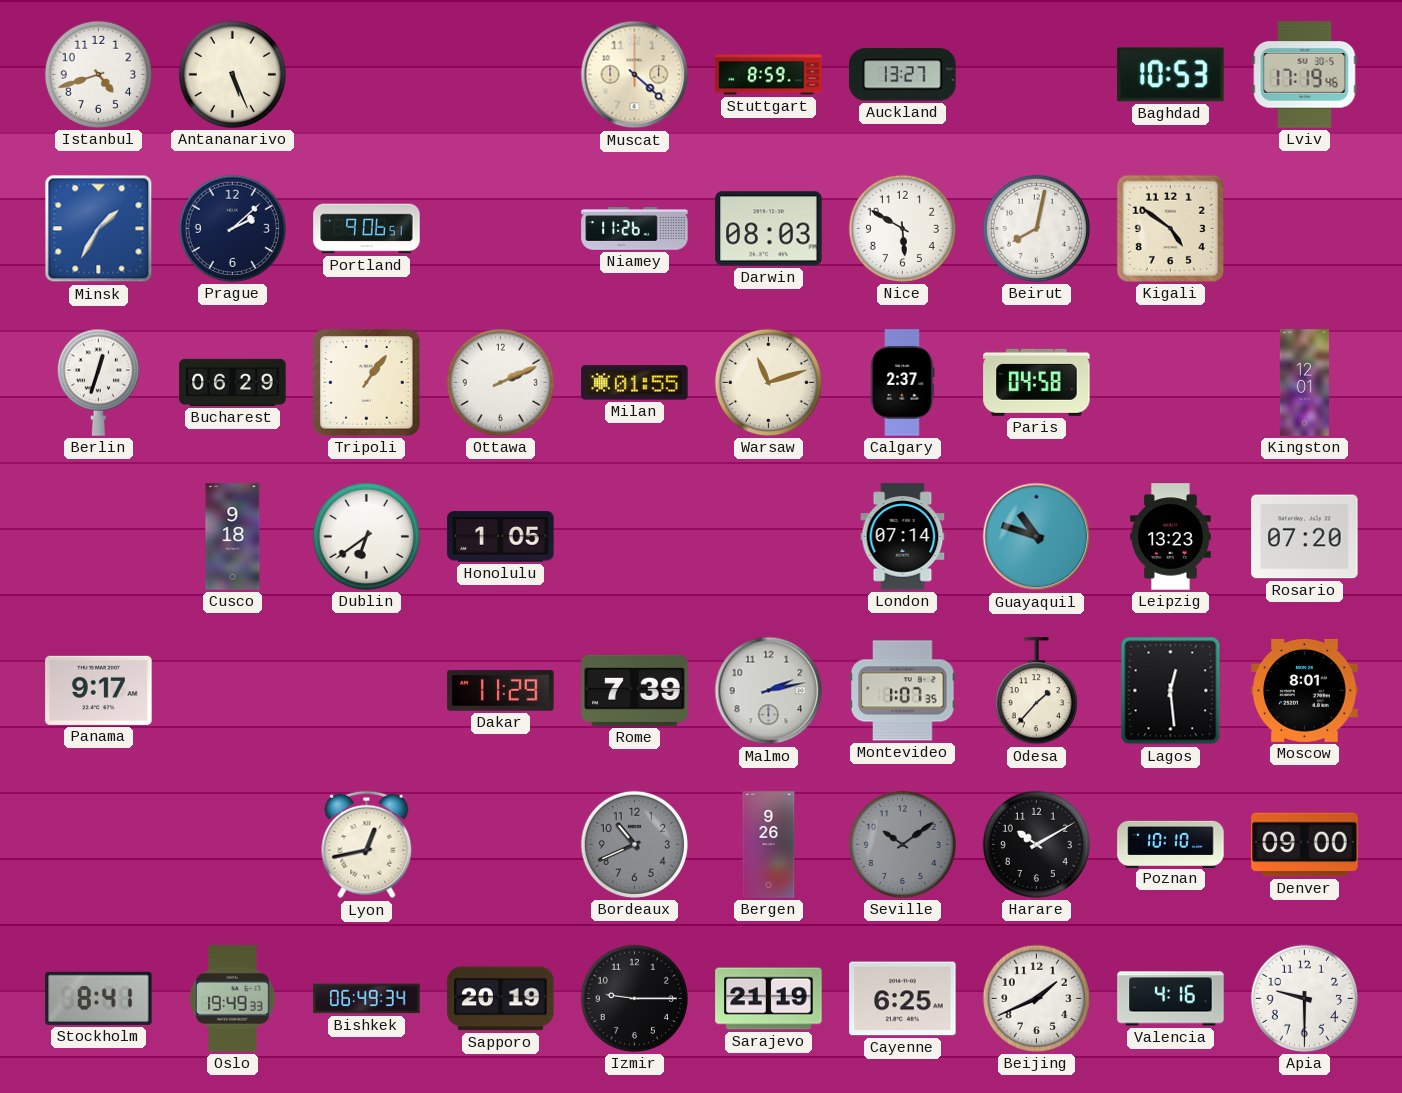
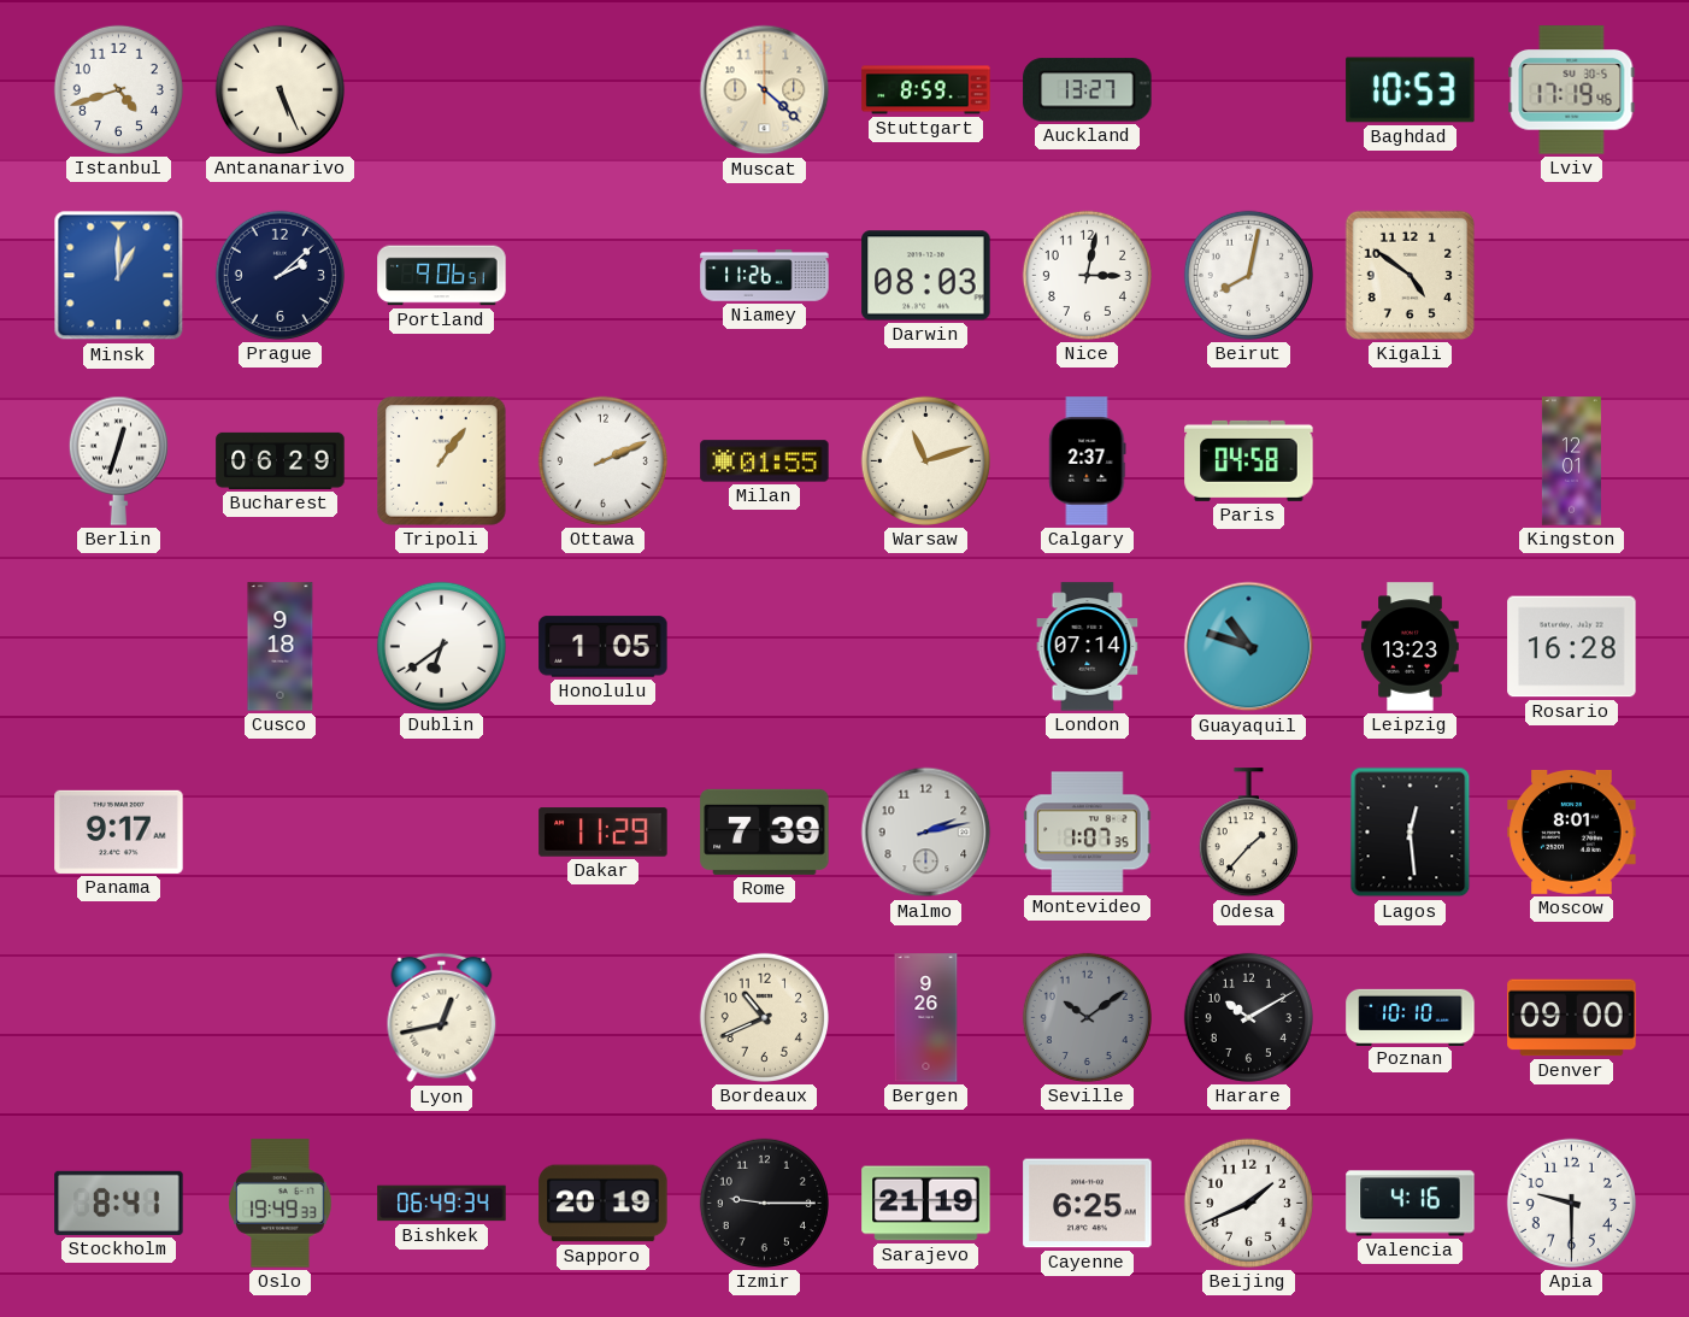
Minsk: 1:35 -> 1:00
Nice: 5:50 -> 3:02
Rosario: 07:20 -> 16:28
Bordeaux dial: grey -> cream
